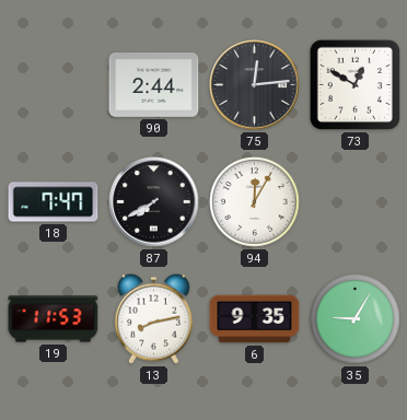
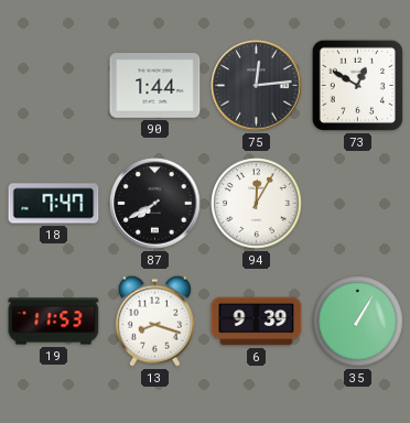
90: 2:44 -> 1:44
13: 8:13 -> 8:18
6: 9:35 -> 9:39
35: 9:05 -> 1:05
